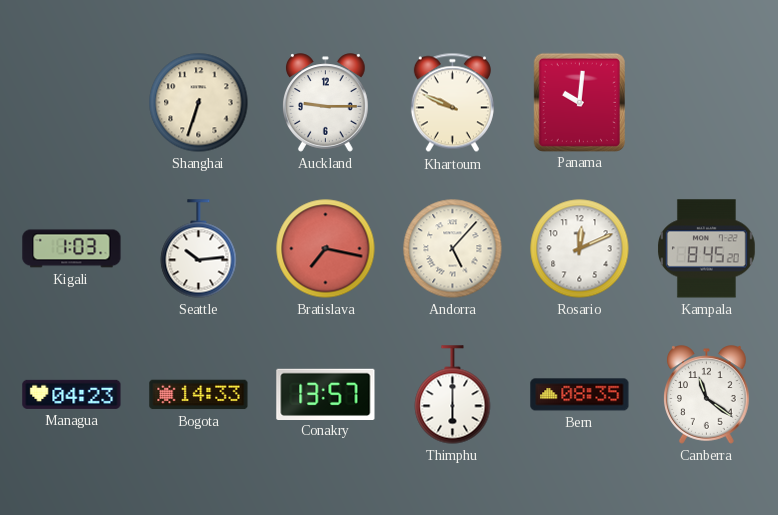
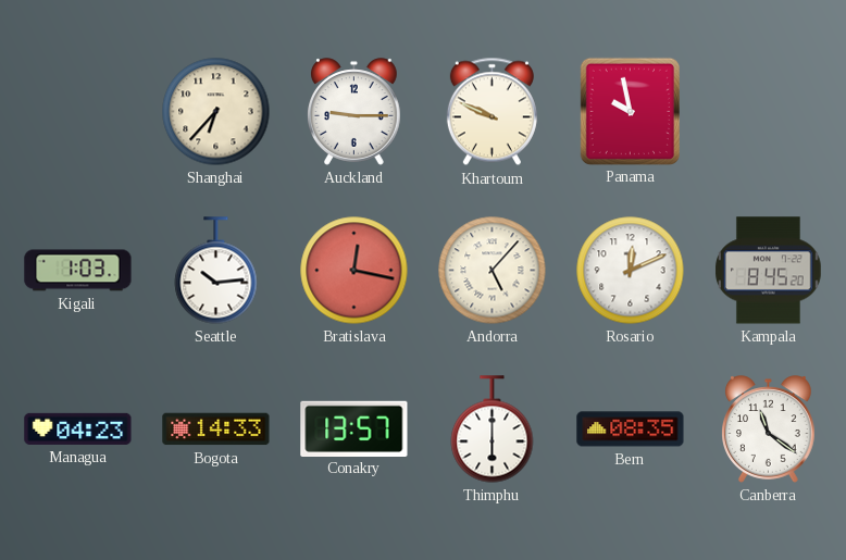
Shanghai: 6:33 -> 6:37
Panama: 10:01 -> 9:58
Bratislava: 7:17 -> 12:17
